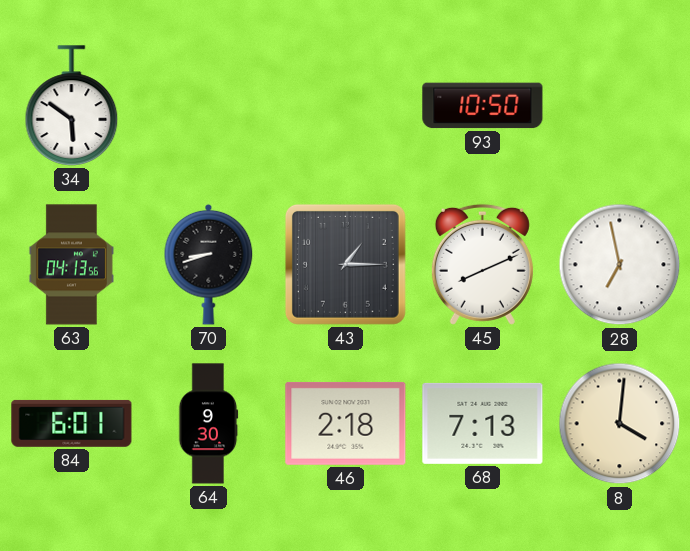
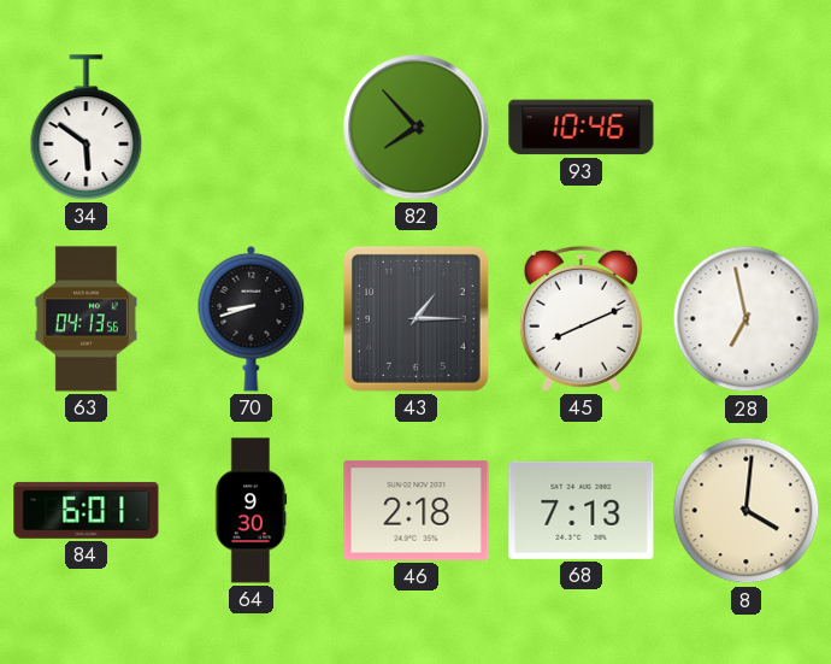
82: none -> 7:53
93: 10:50 -> 10:46
